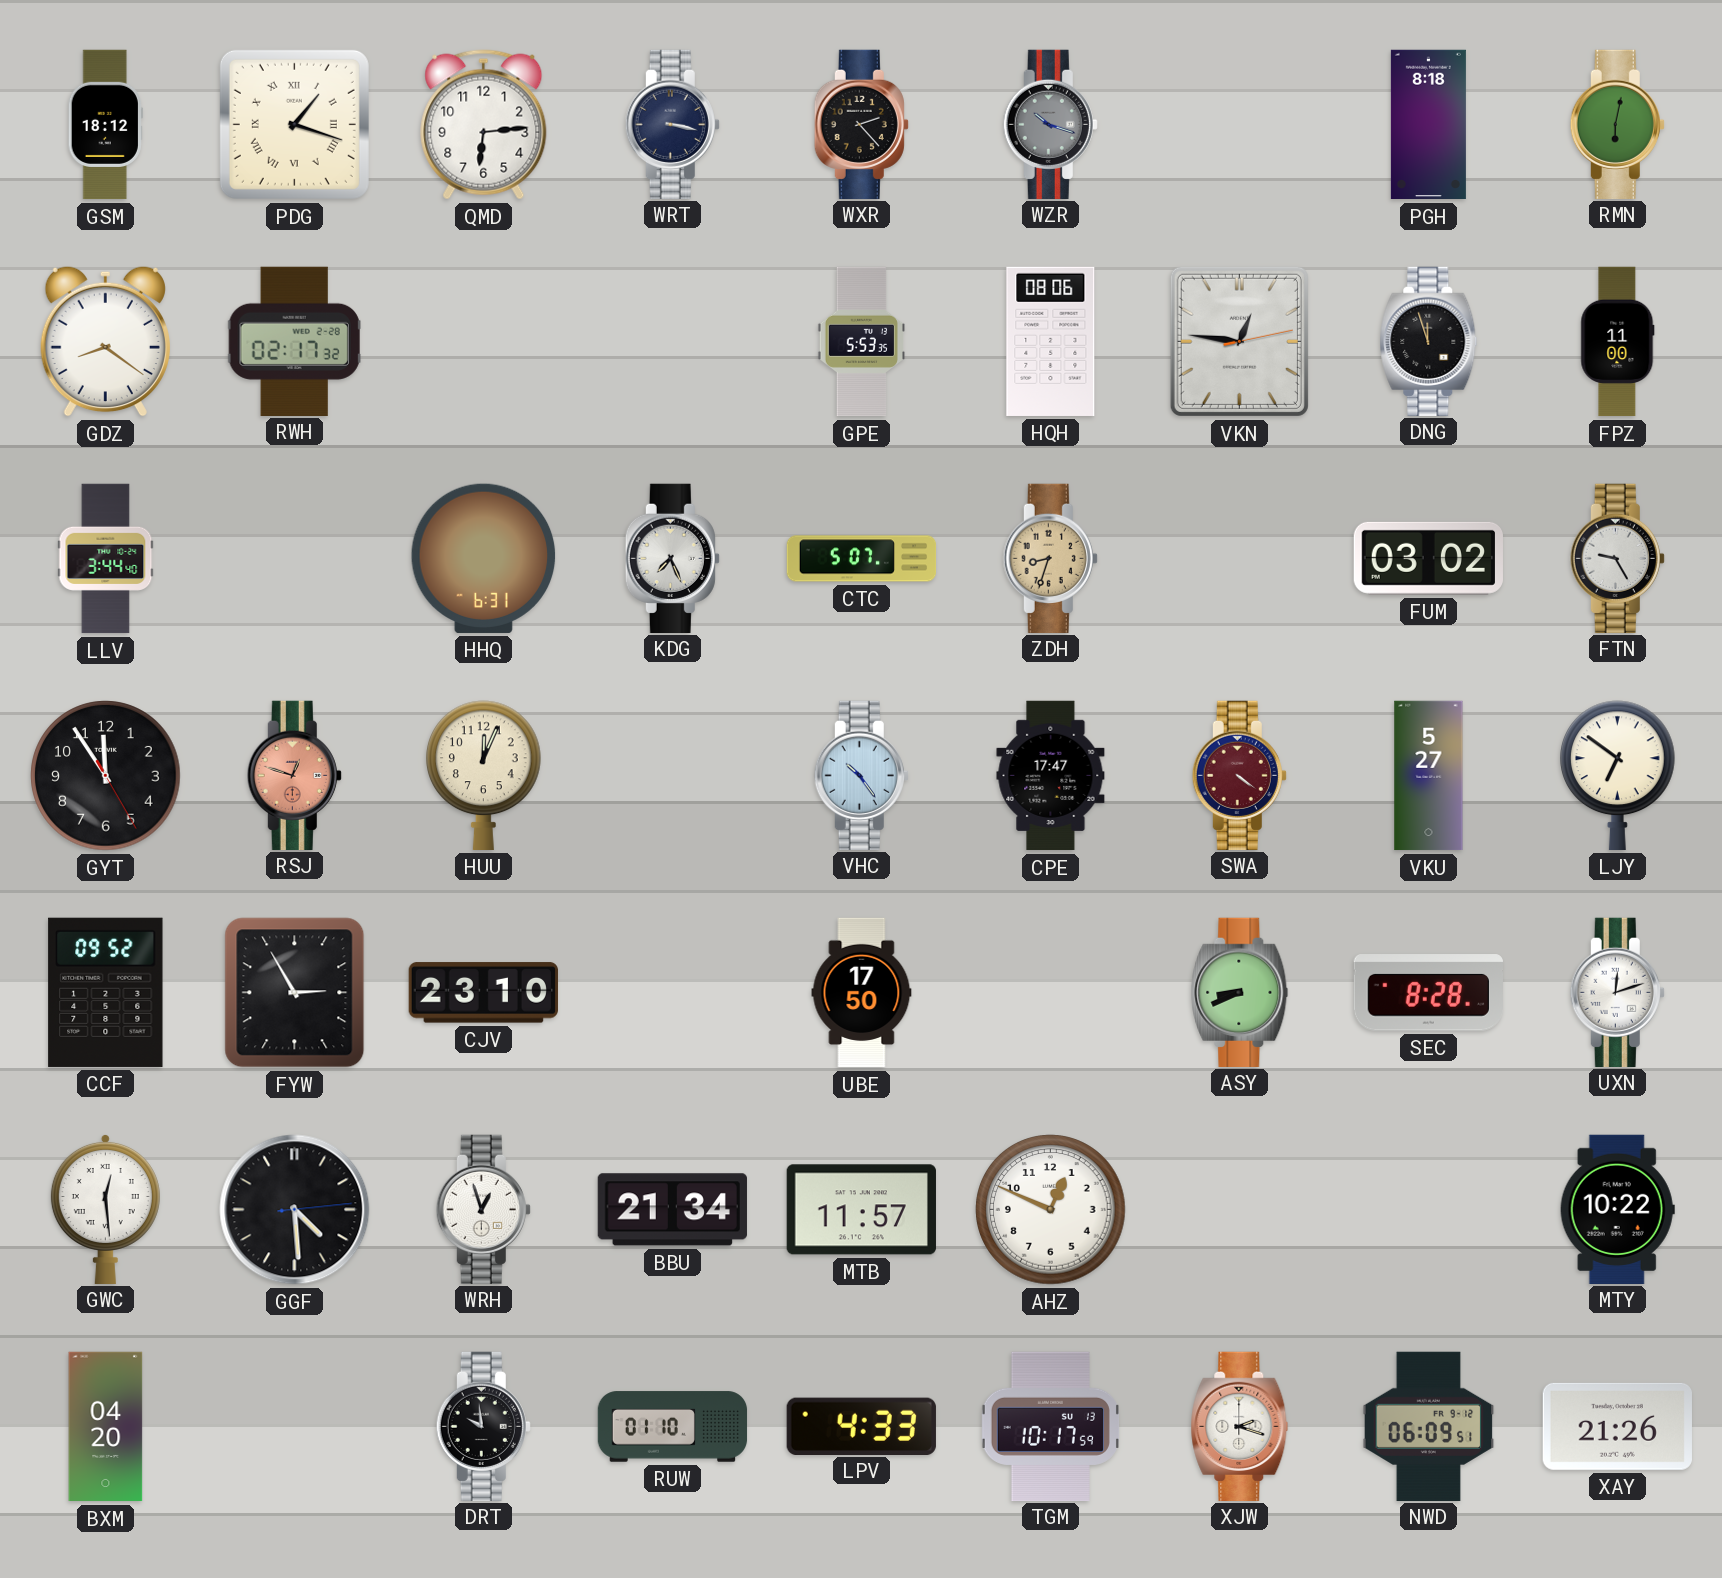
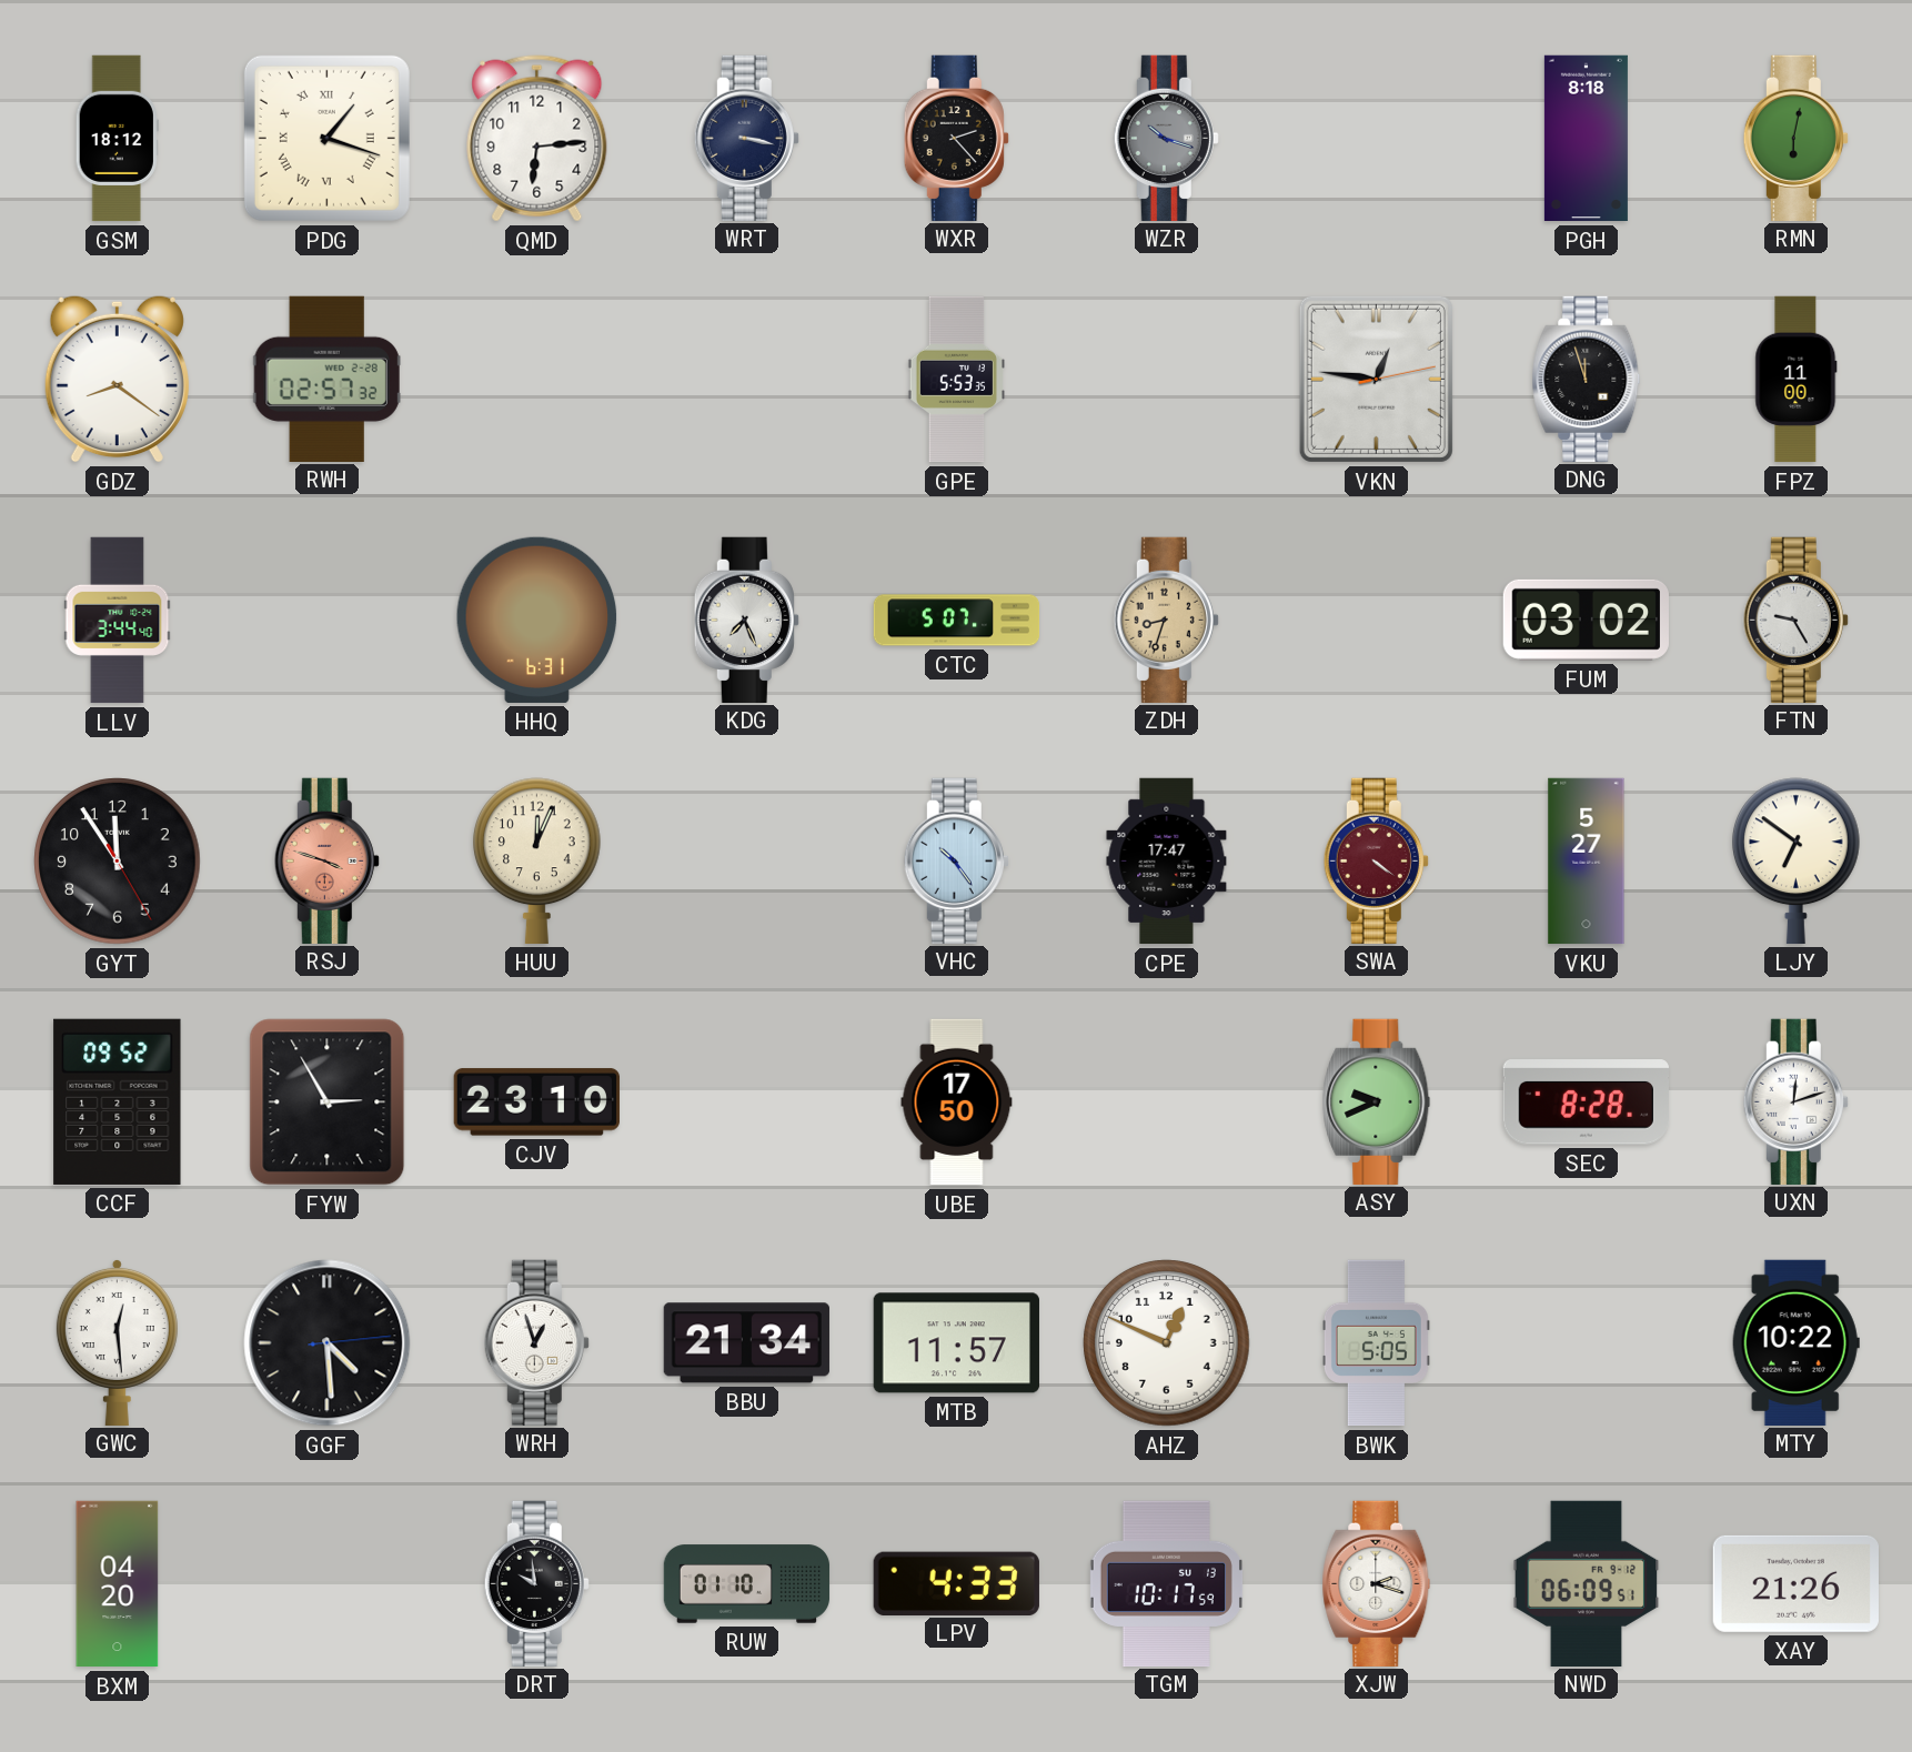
RWH: 02:17 -> 02:57
HQH: 08:06 -> none
RSJ: 12:48 -> 3:48
ASY: 8:41 -> 9:41
BWK: none -> 5:05
